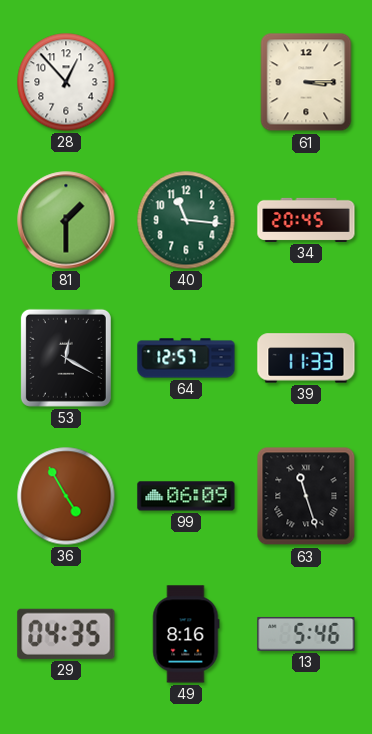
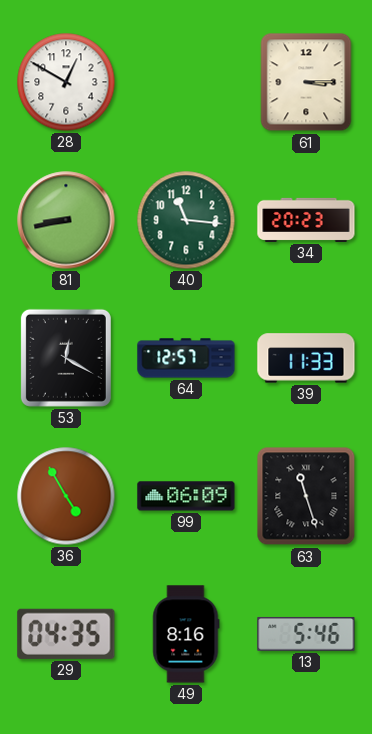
28: 12:53 -> 12:50
81: 1:30 -> 8:43
34: 20:45 -> 20:23
